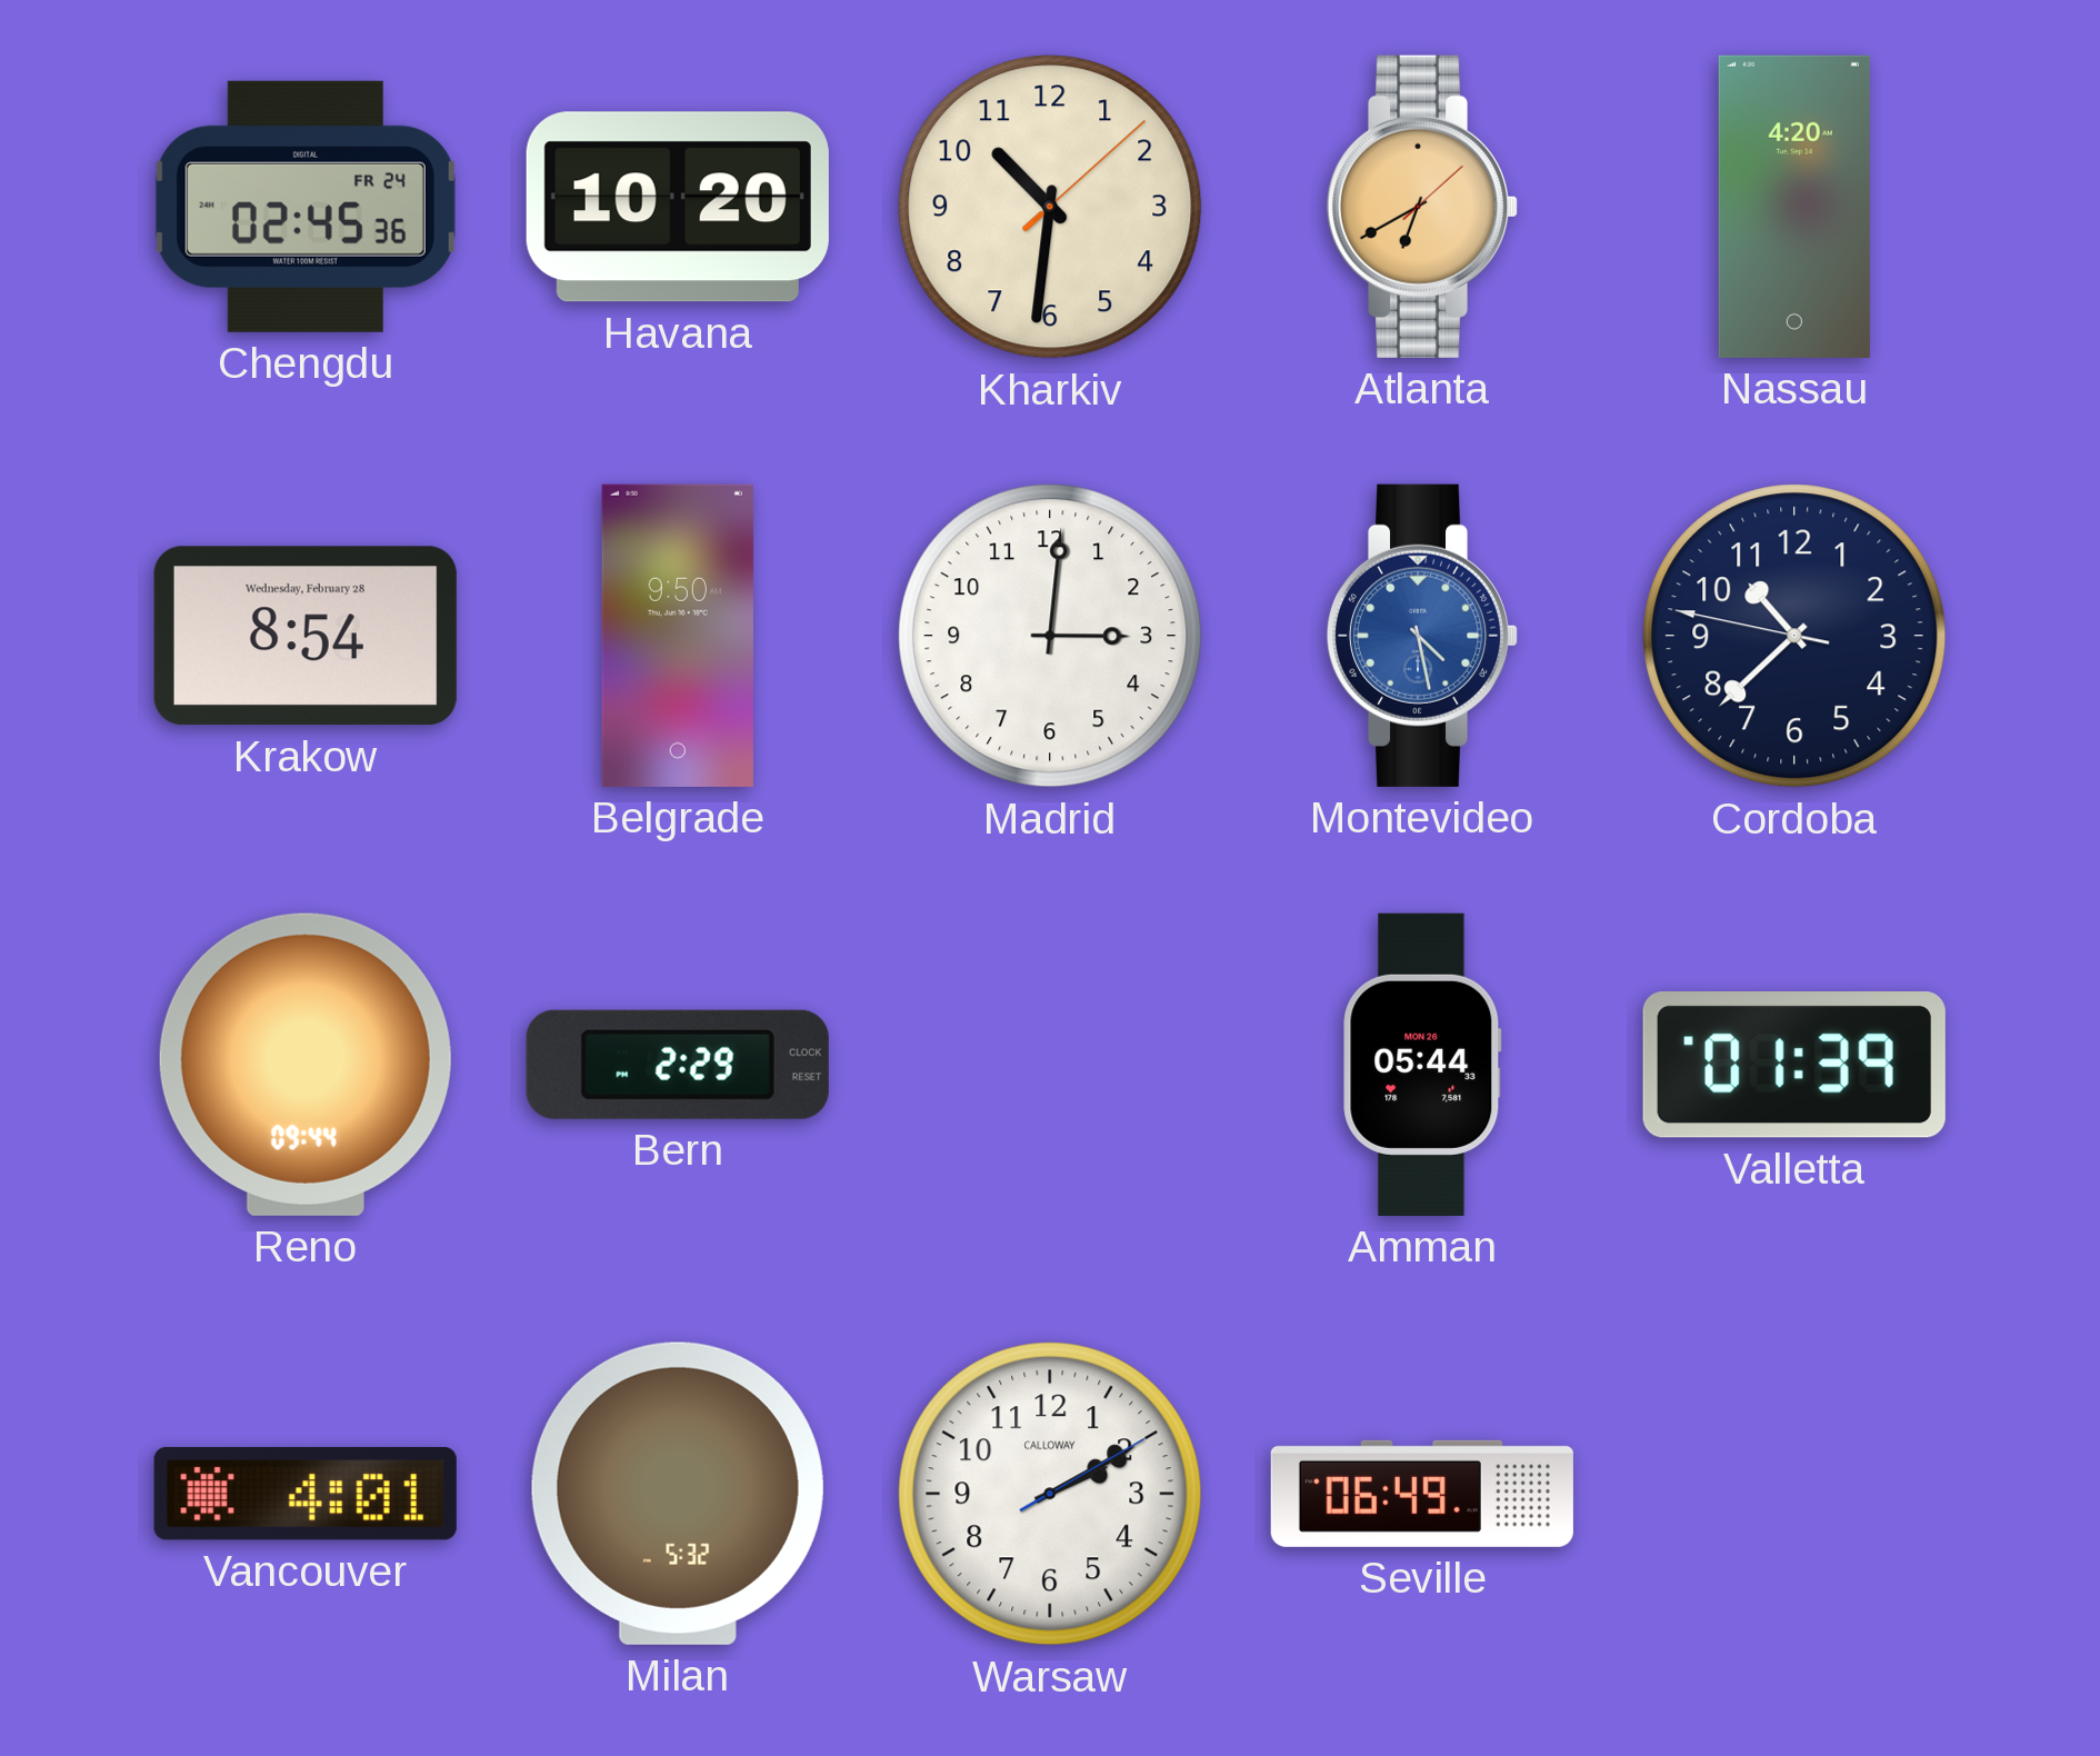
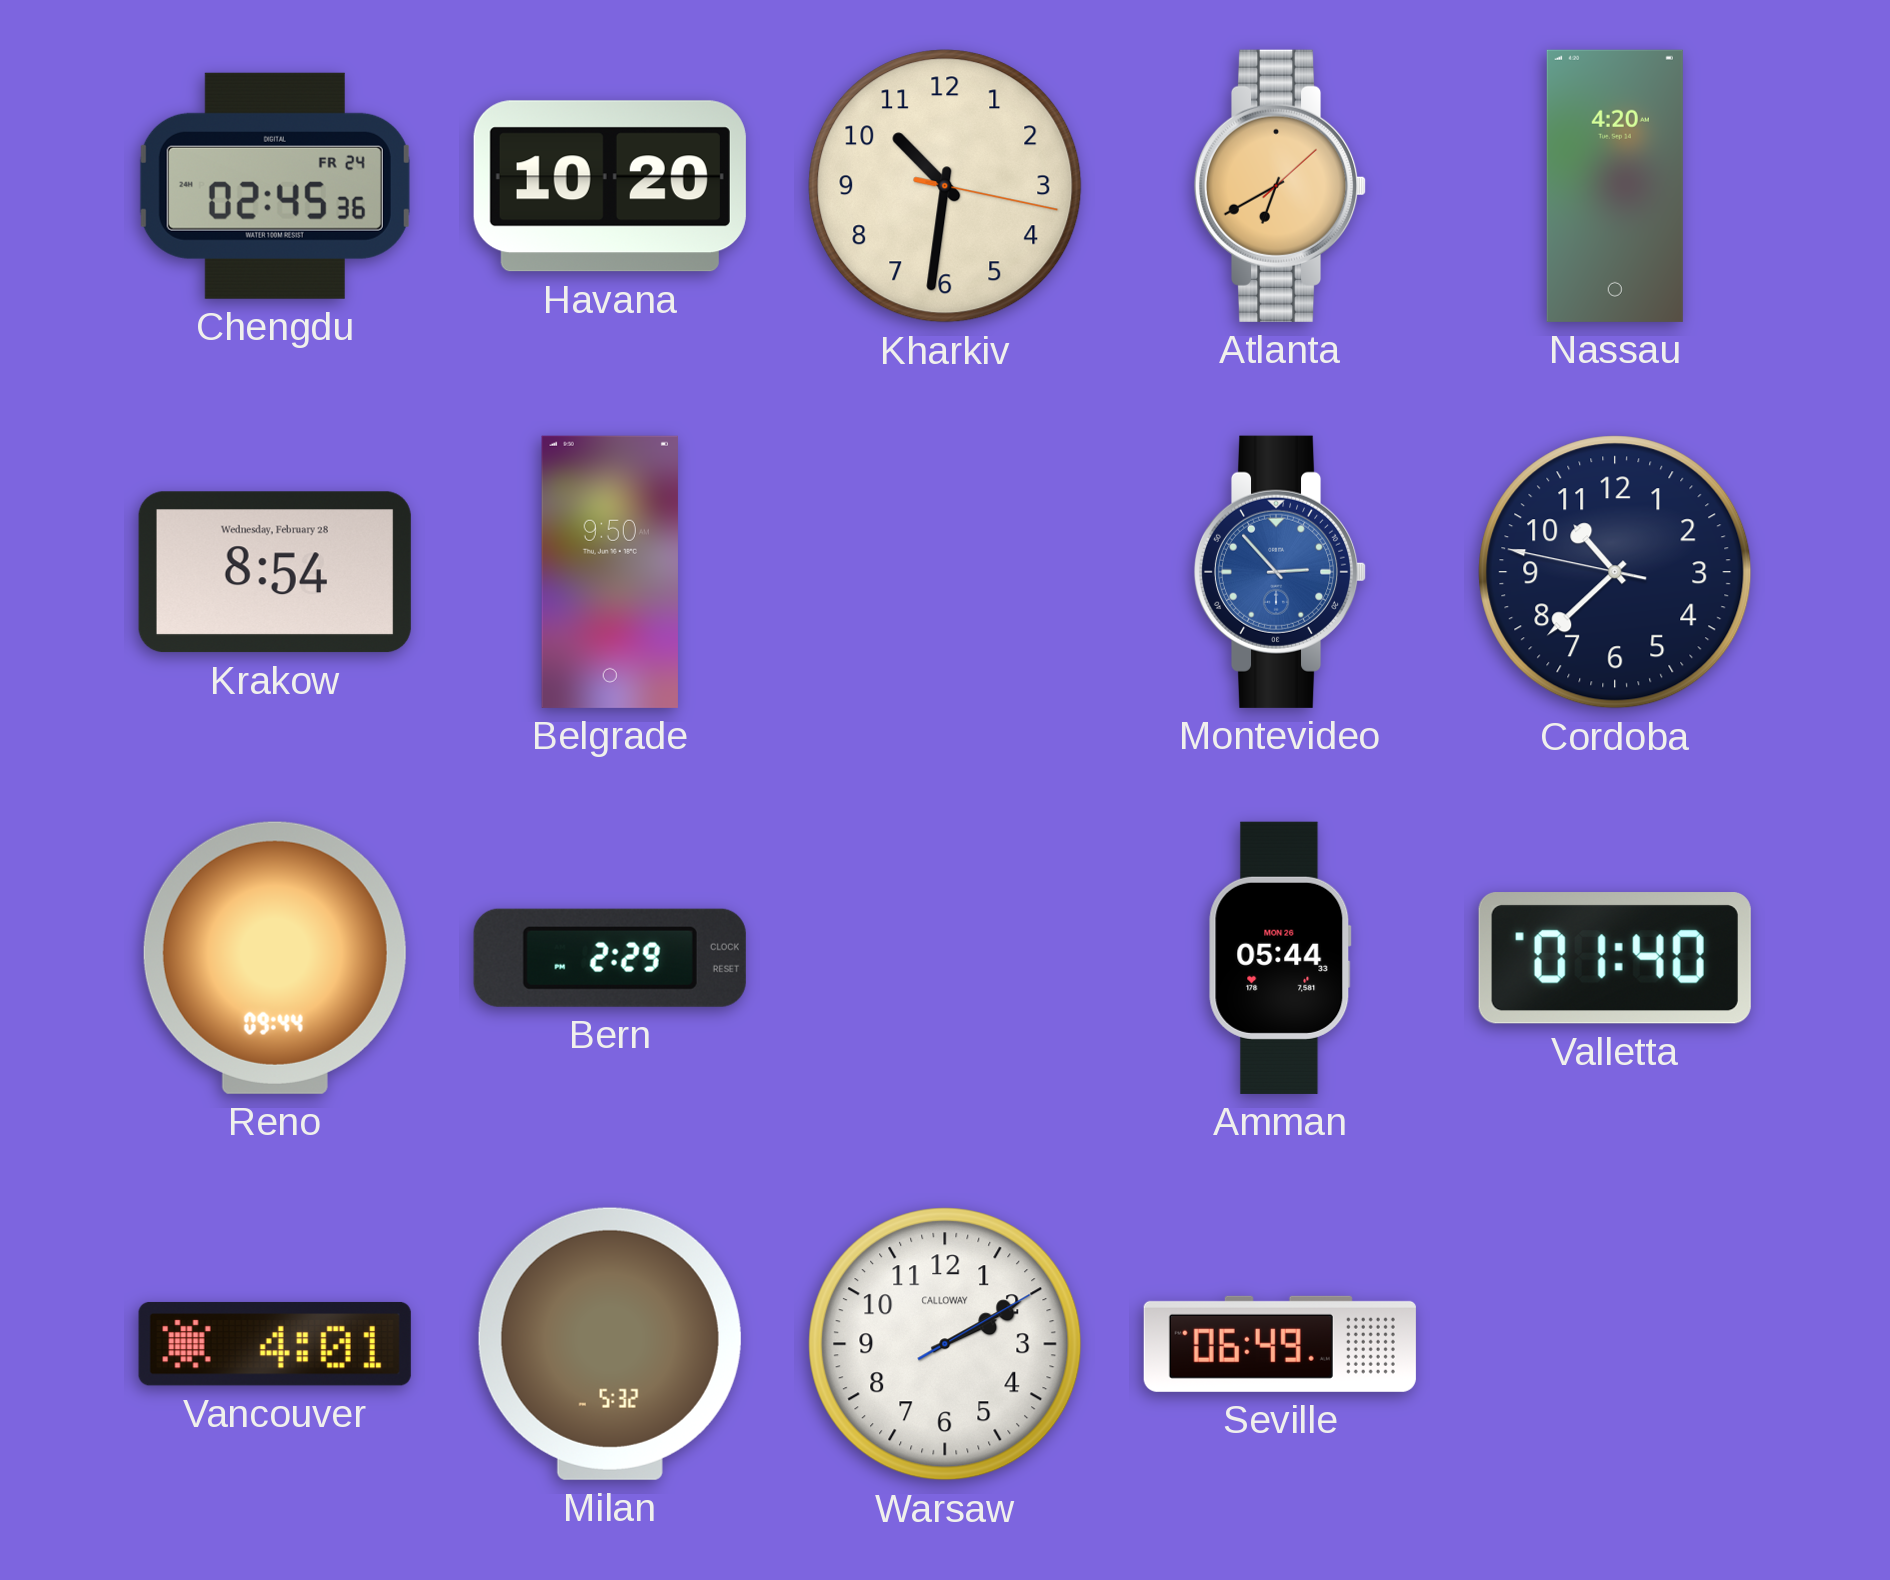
Kharkiv: 10:31:08 -> 10:31:17
Madrid: 3:01 -> none
Montevideo: 4:28 -> 2:53
Valletta: 01:39 -> 01:40
